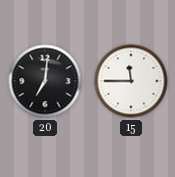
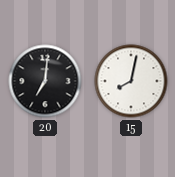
15: 11:45 -> 8:02
